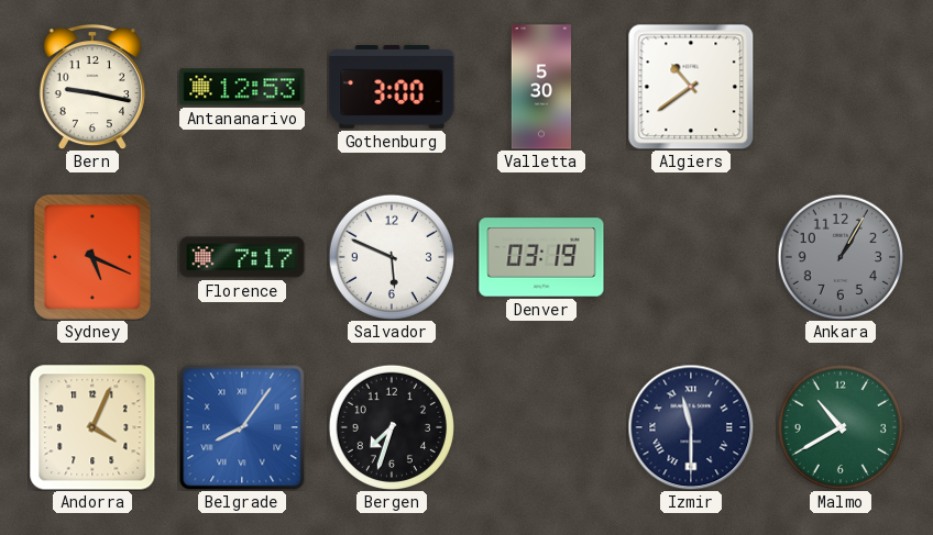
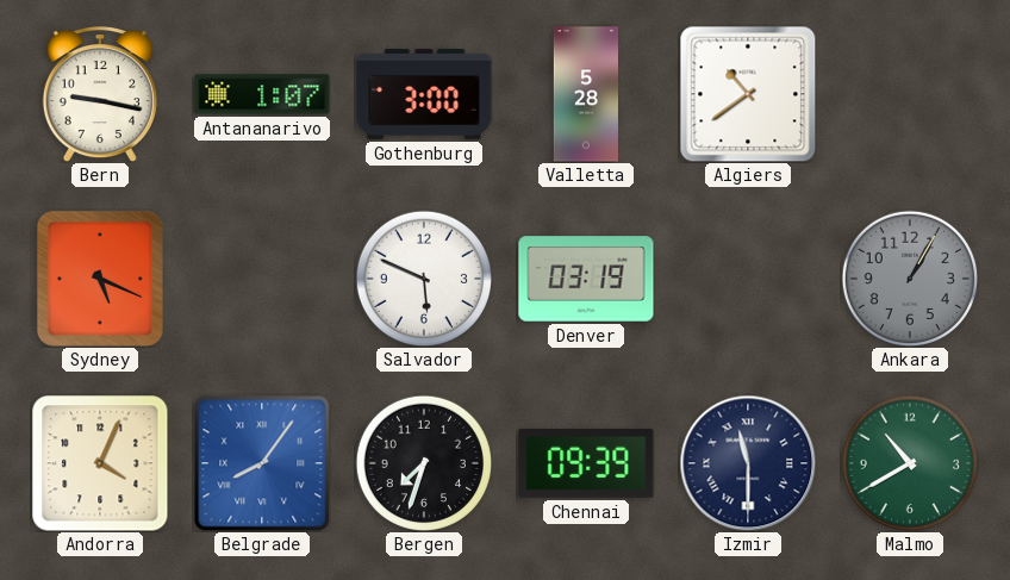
Antananarivo: 12:53 -> 1:07
Valletta: 5:30 -> 5:28
Florence: 7:17 -> none
Chennai: none -> 09:39
